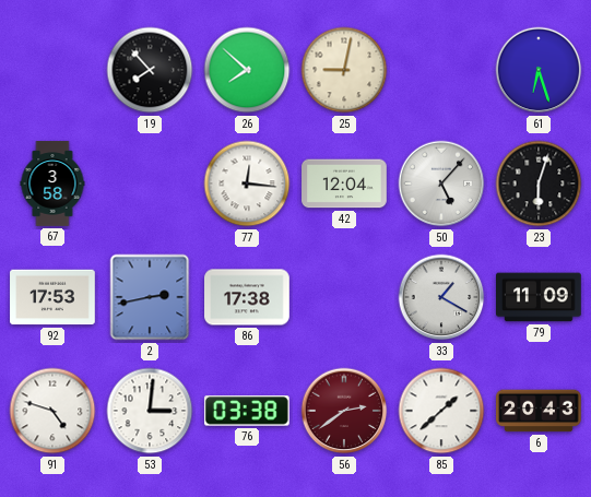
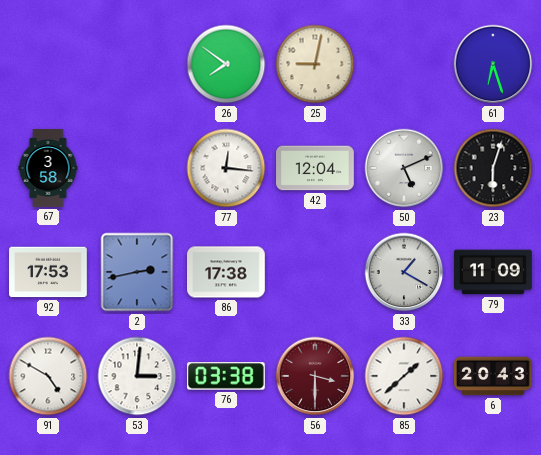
19: 7:53 -> none
26: 7:52 -> 7:51
50: 5:07 -> 5:11
91: 4:48 -> 4:50
56: 2:39 -> 3:30
